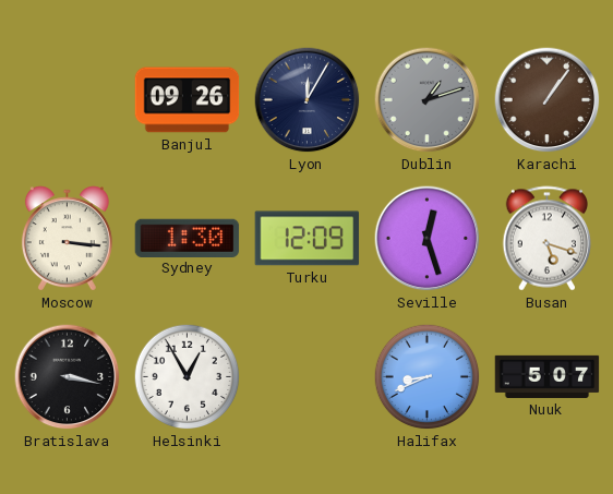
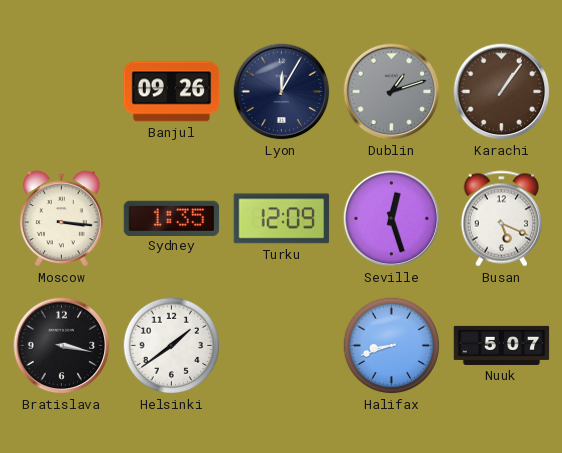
Sydney: 1:30 -> 1:35
Busan: 5:18 -> 5:19
Helsinki: 12:55 -> 1:39
Halifax: 8:41 -> 8:42
